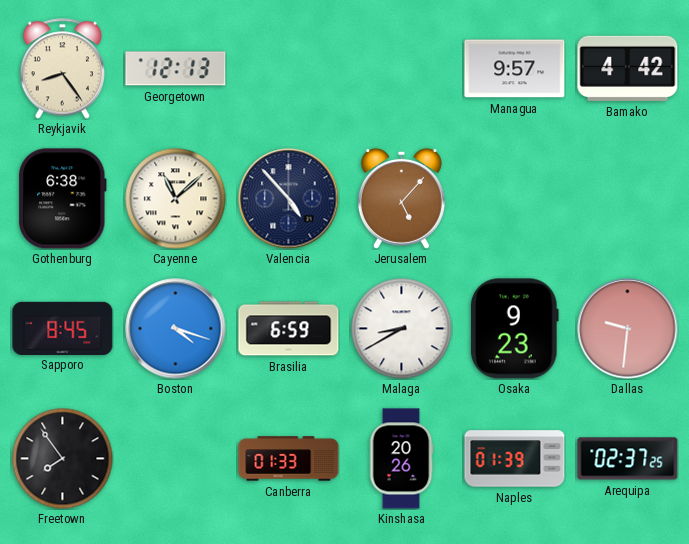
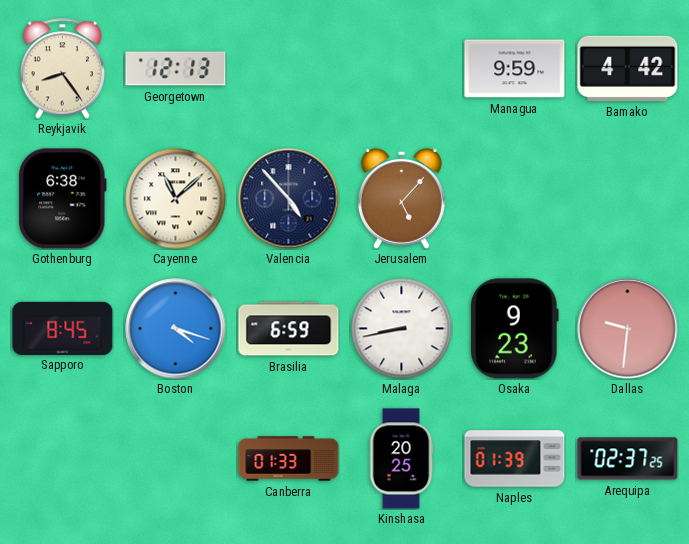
Managua: 9:57 -> 9:59
Malaga: 8:40 -> 8:43
Freetown: 7:54 -> none
Kinshasa: 20:26 -> 20:25
